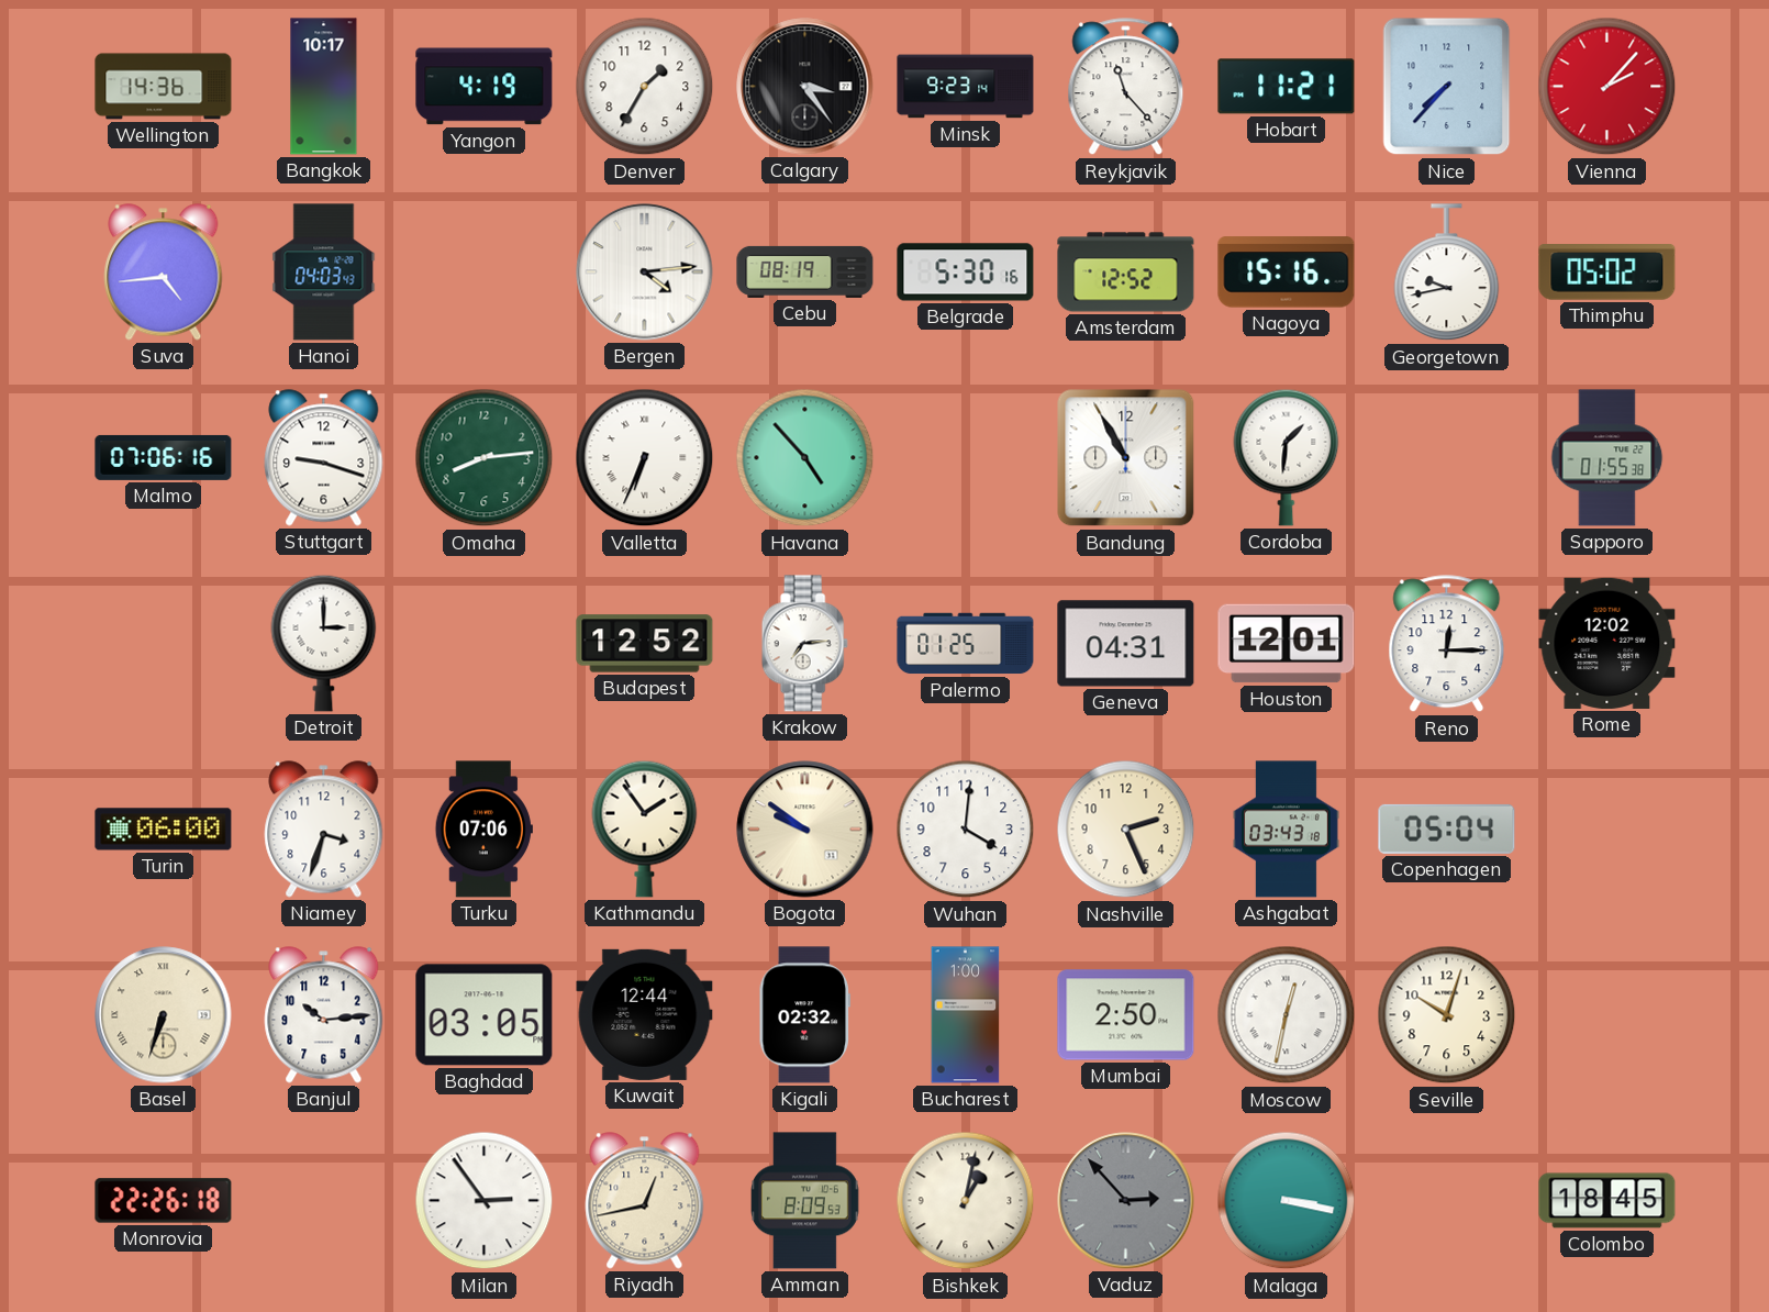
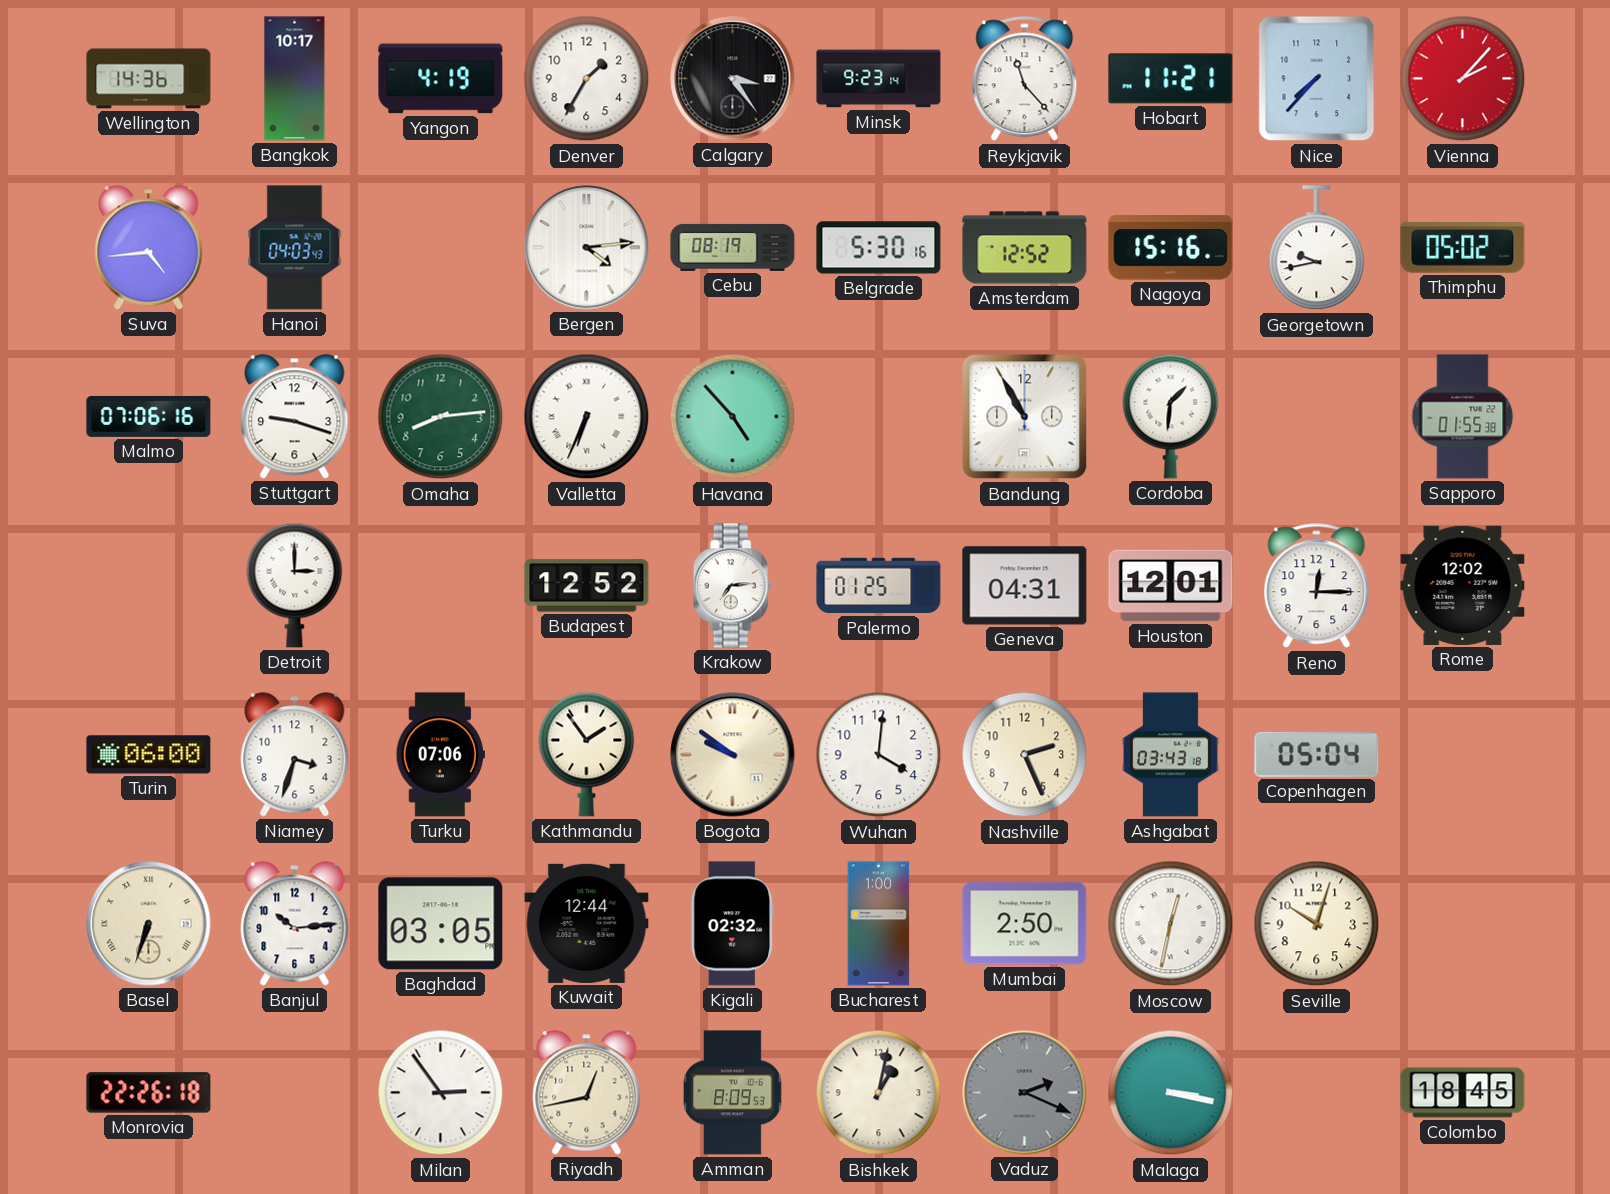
Vaduz: 2:53 -> 2:19
